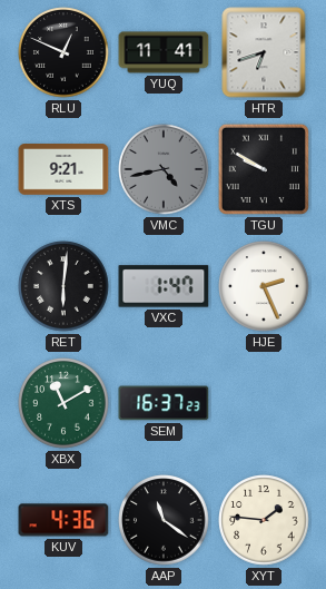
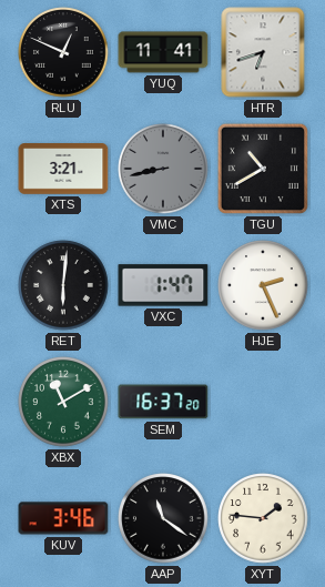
XTS: 9:21 -> 3:21
VMC: 4:43 -> 8:43
TGU: 9:50 -> 10:40
SEM: 16:37:23 -> 16:37:20
KUV: 4:36 -> 3:46
